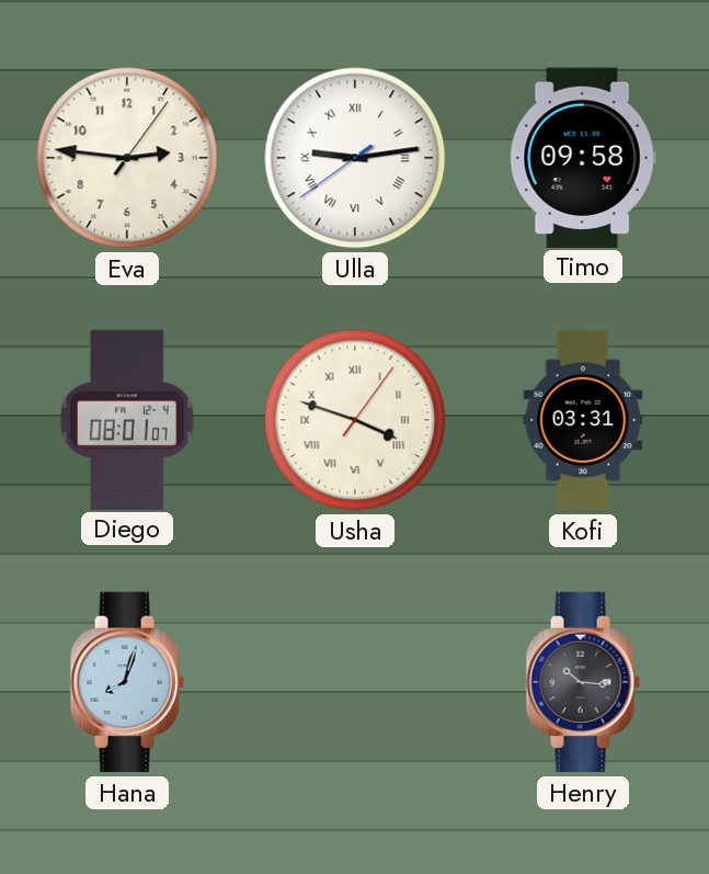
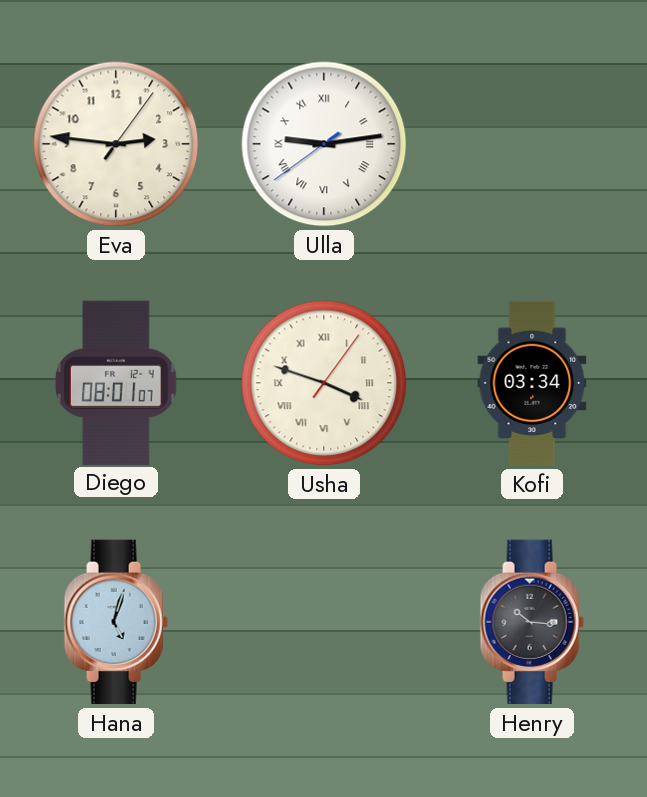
Timo: 09:58 -> none
Kofi: 03:31 -> 03:34
Hana: 8:03 -> 5:03
